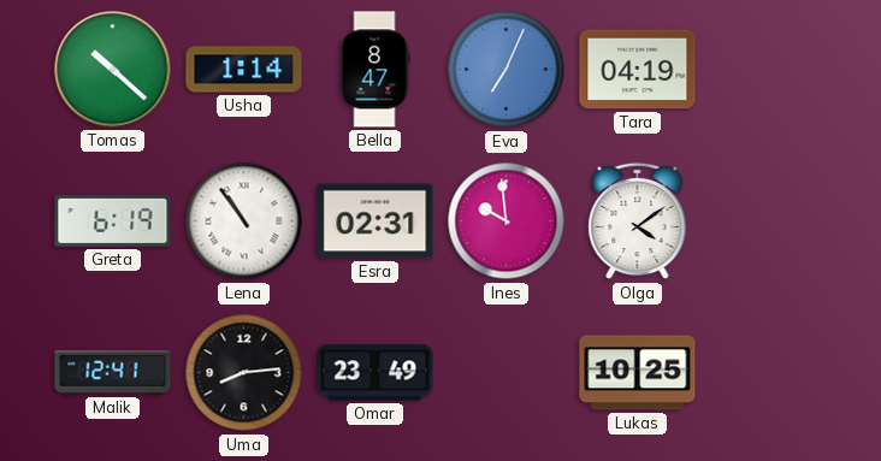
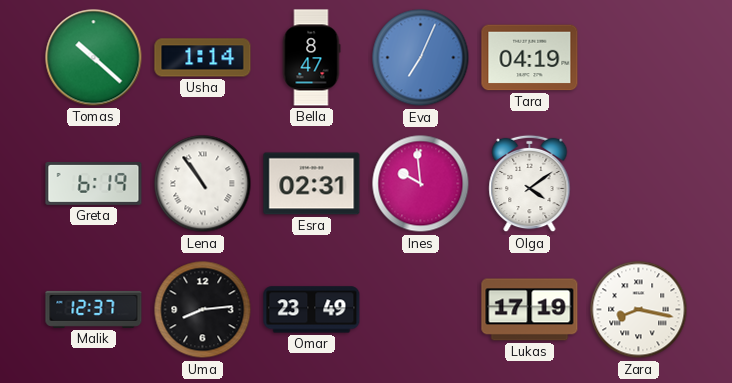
Malik: 12:41 -> 12:37
Lukas: 10:25 -> 17:19
Zara: none -> 8:17
